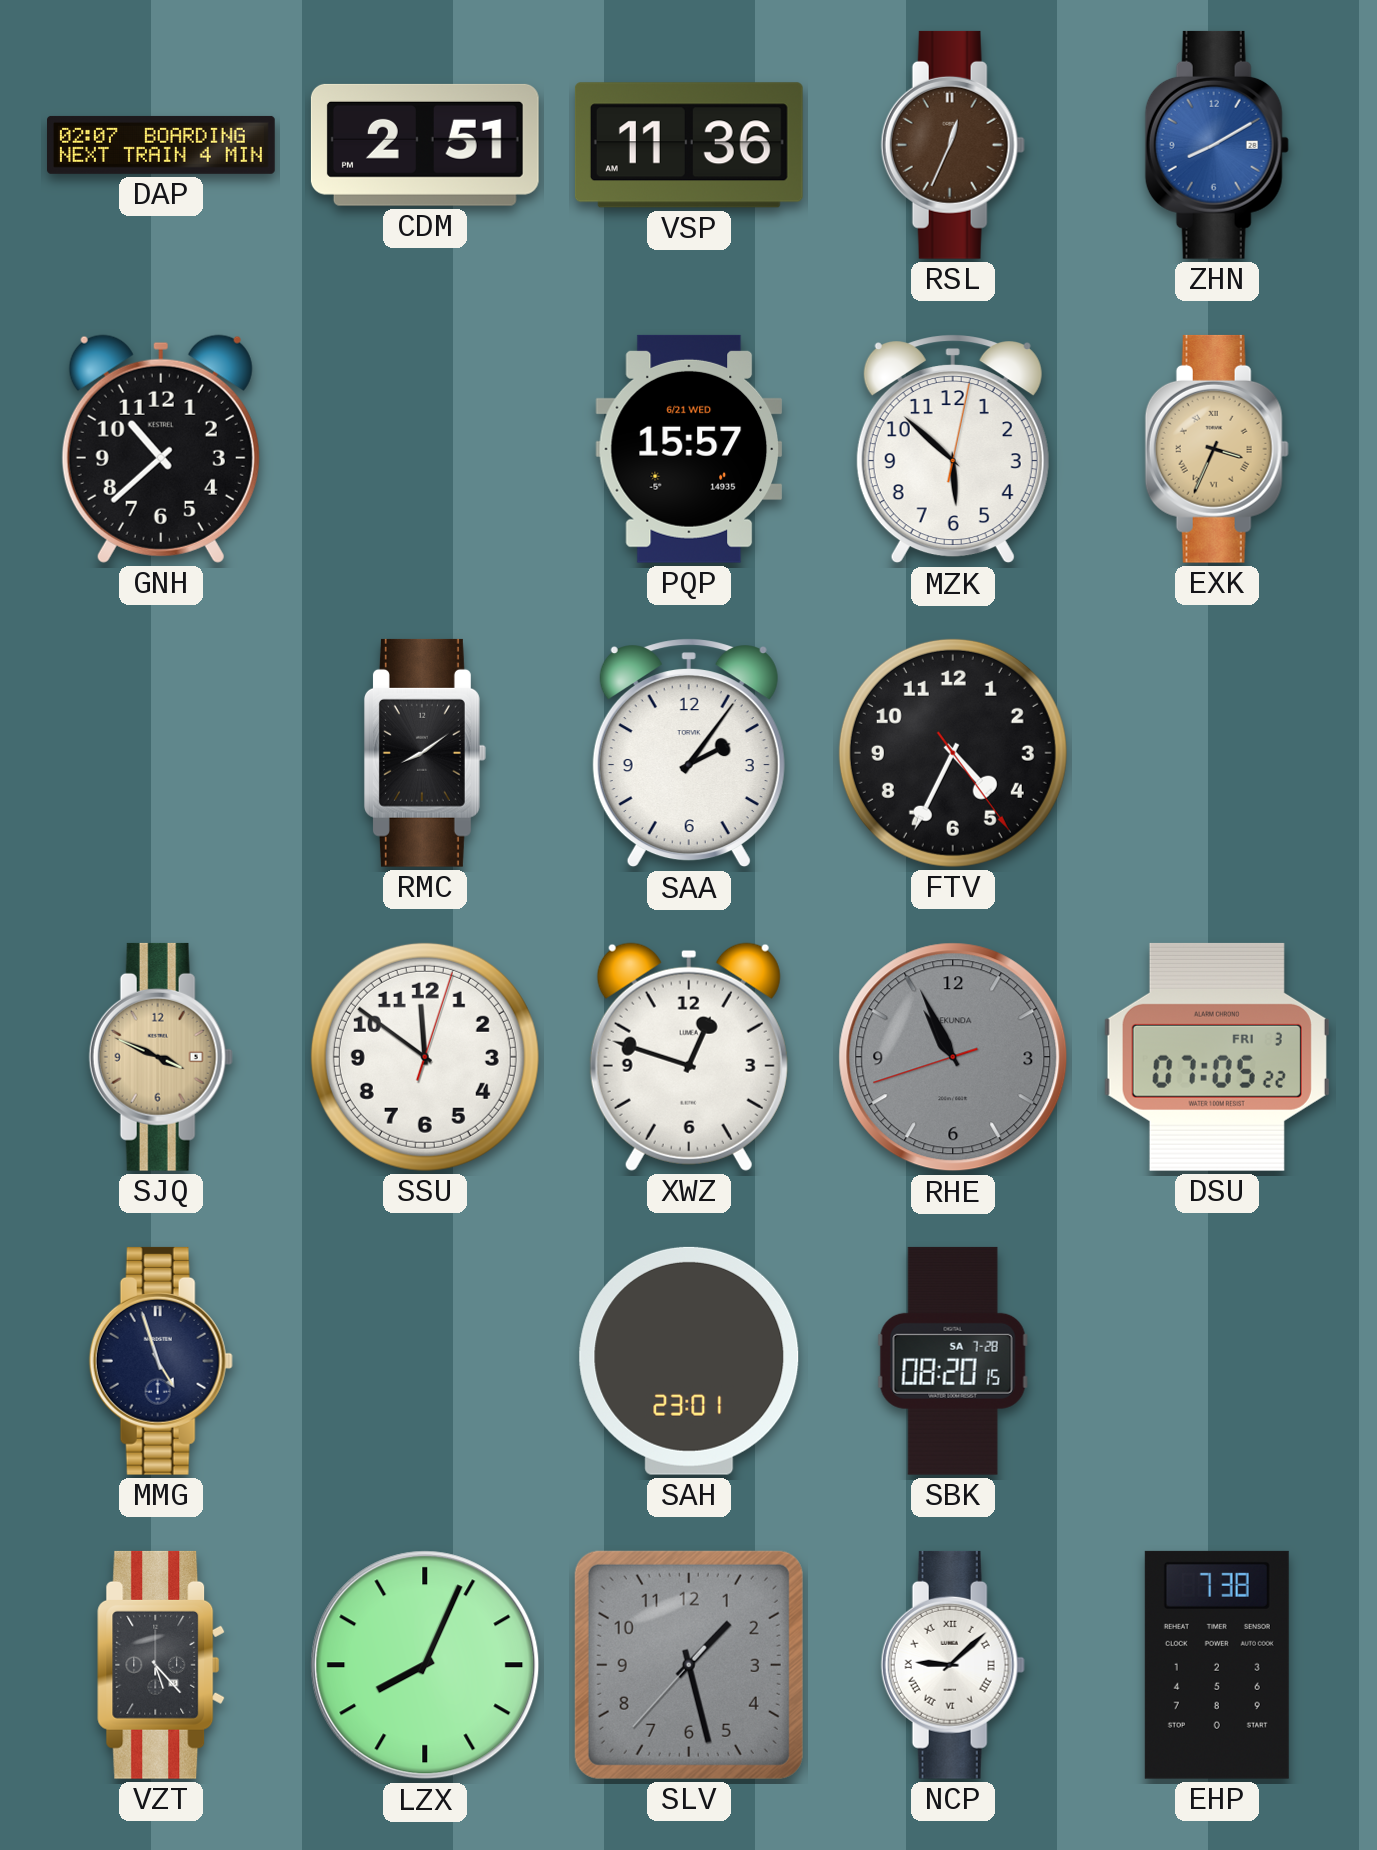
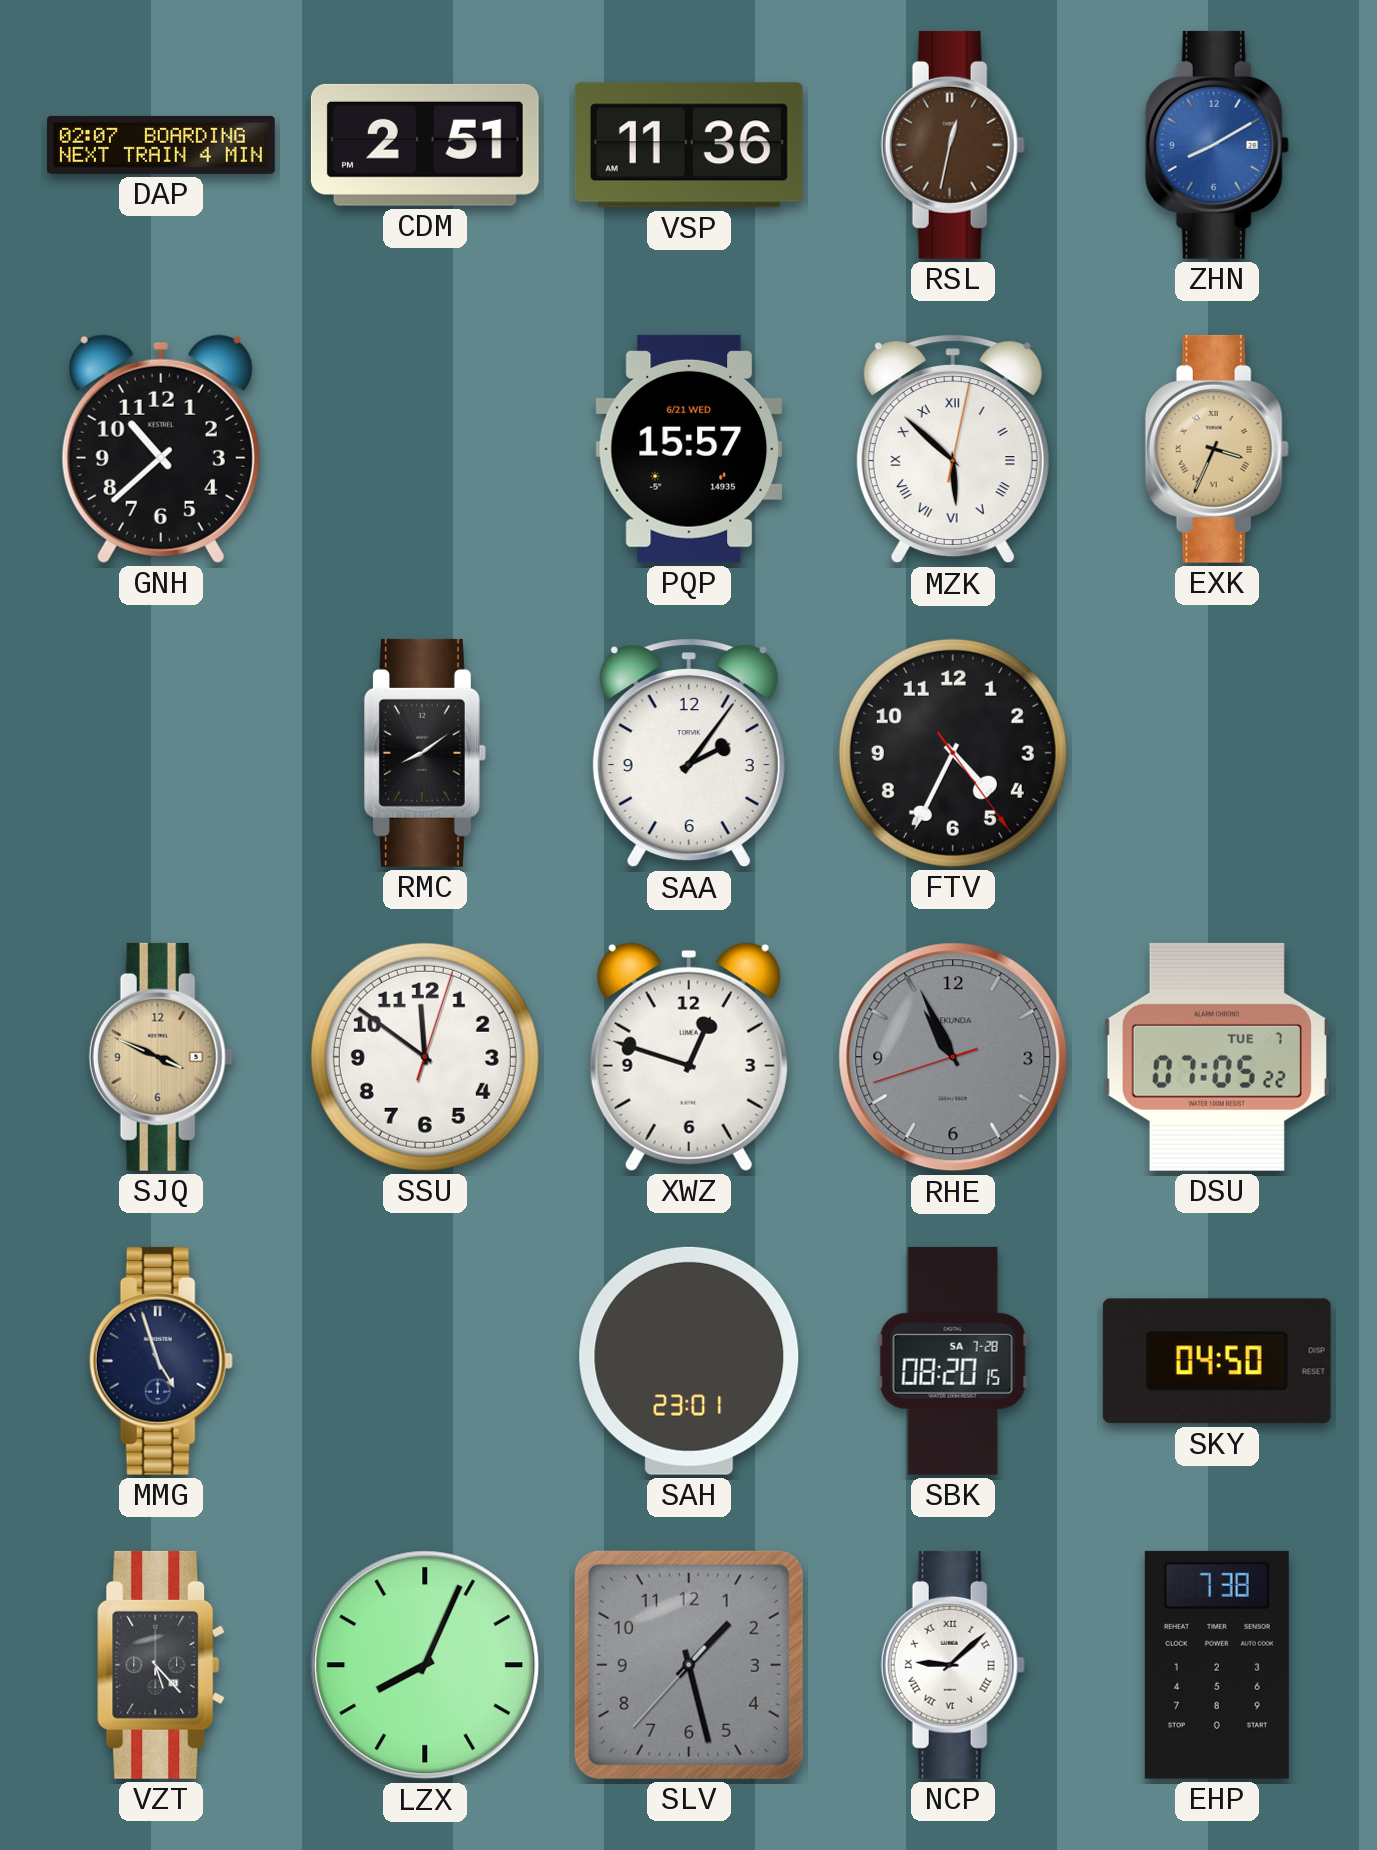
RSL: 12:34 -> 12:32
MZK numerals: Arabic -> Roman
DSU date: FRI 3 -> TUE 7
SKY: none -> 04:50
